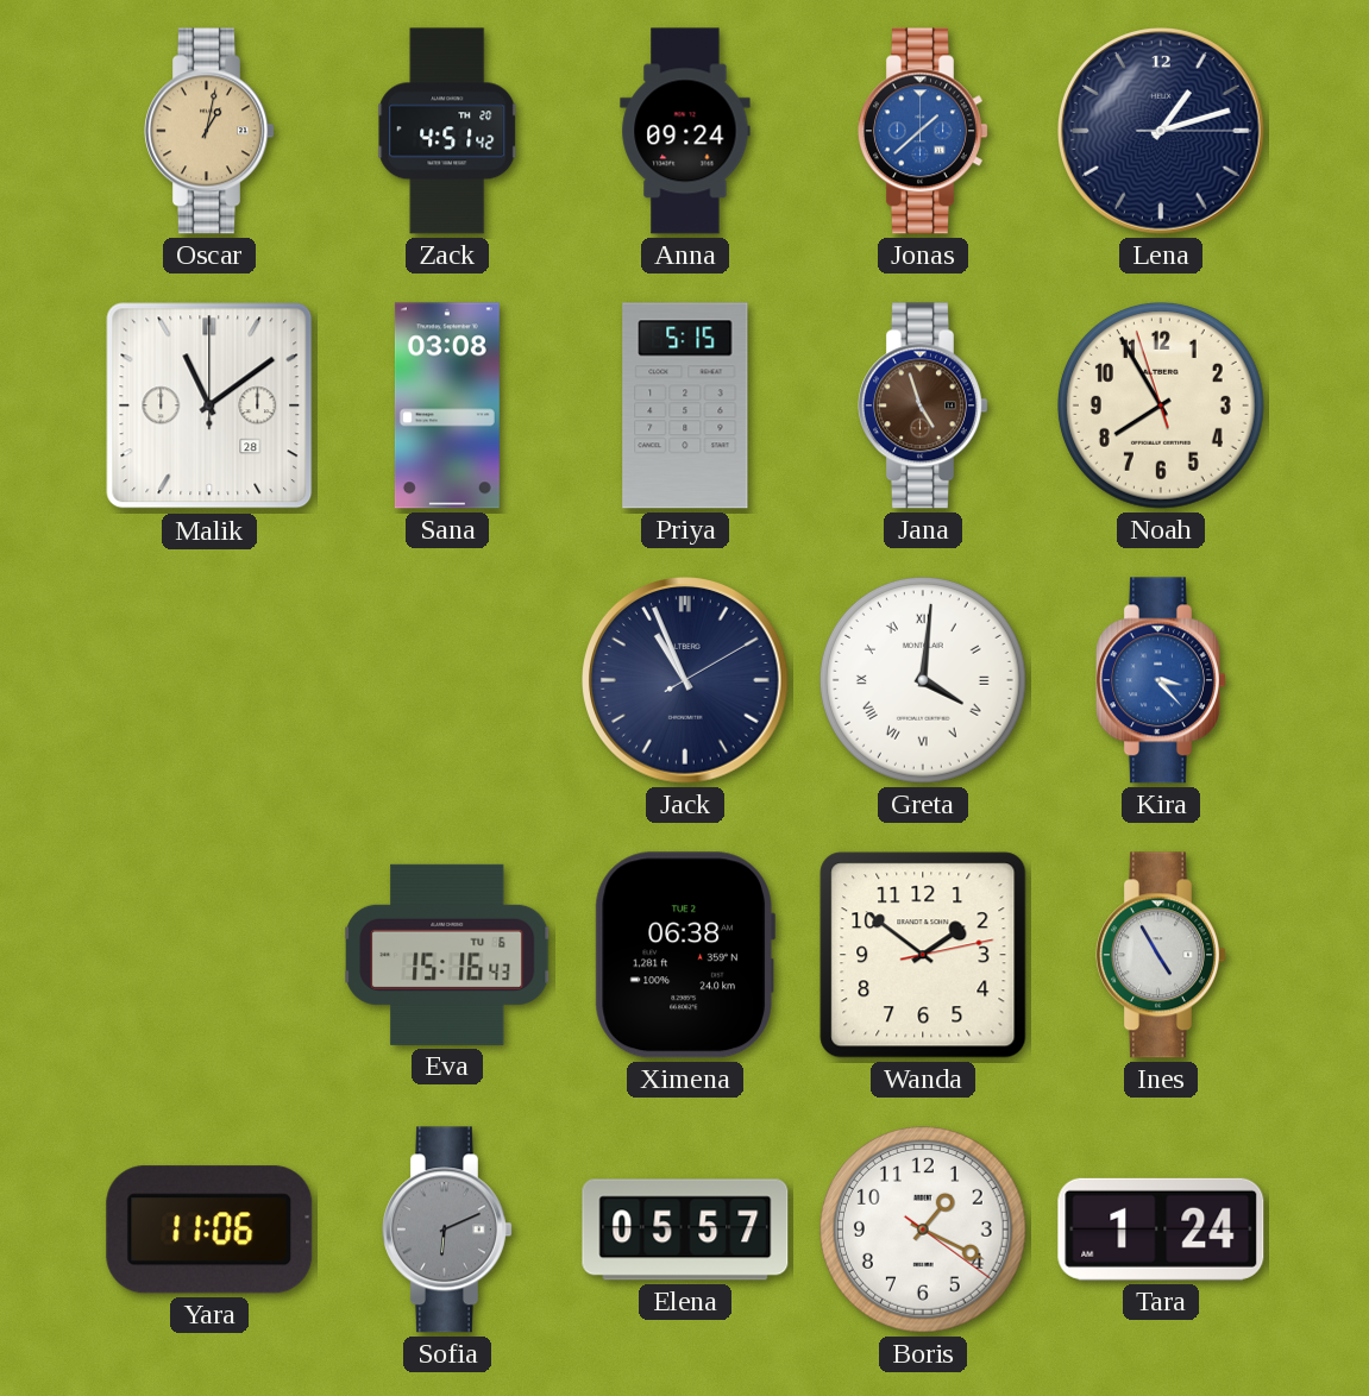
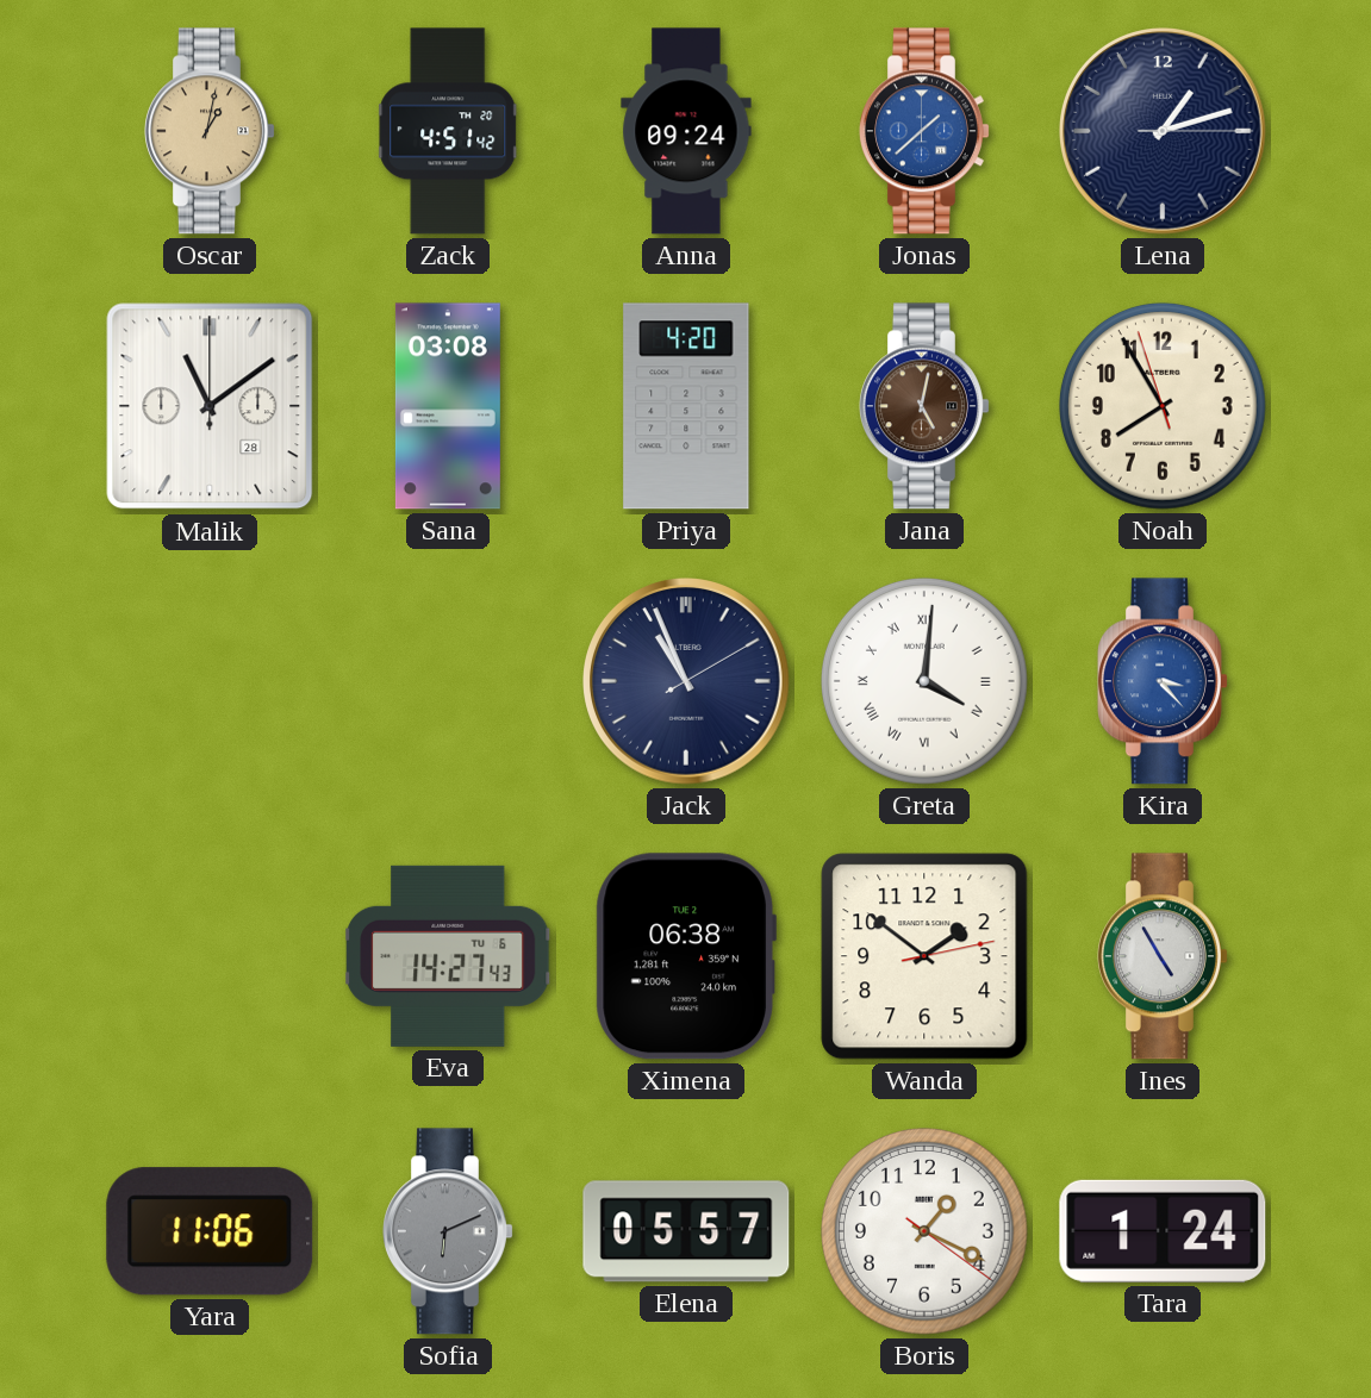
Priya: 5:15 -> 4:20
Jana: 4:57 -> 5:02
Eva: 15:16 -> 14:27
